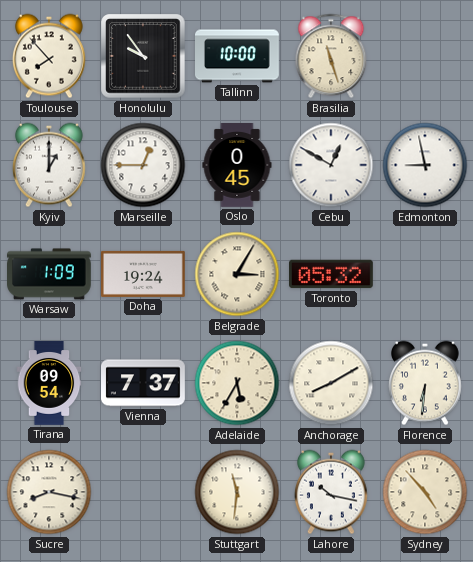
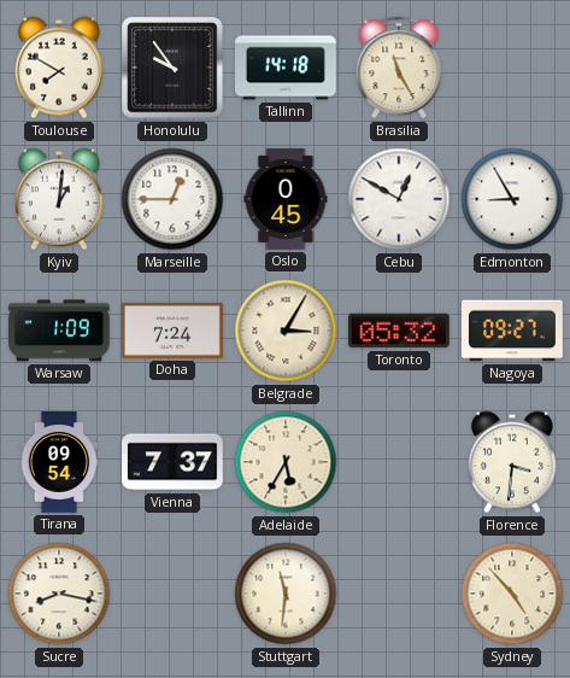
Toulouse: 7:53 -> 7:50
Tallinn: 10:00 -> 14:18
Brasilia: 11:27 -> 11:25
Kyiv: 1:00 -> 1:01
Edmonton: 8:58 -> 8:55
Doha: 19:24 -> 7:24
Nagoya: none -> 09:27
Anchorage: 8:10 -> none
Florence: 6:31 -> 3:31
Lahore: 10:17 -> none
